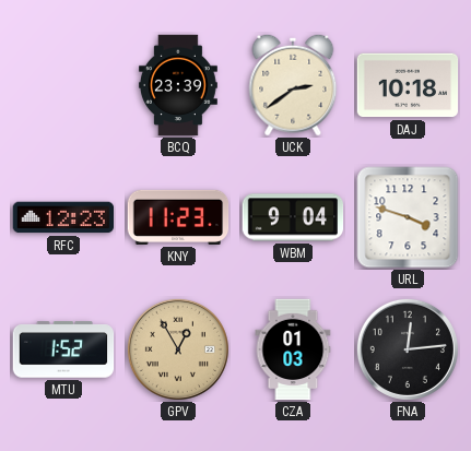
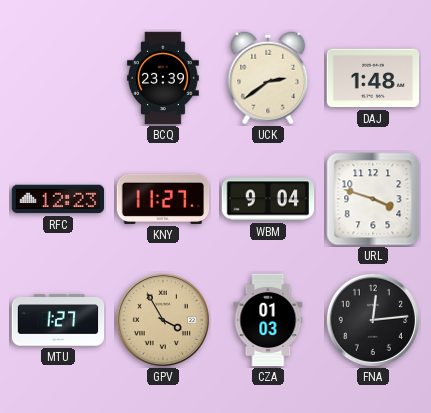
DAJ: 10:18 -> 1:48
KNY: 11:23 -> 11:27
MTU: 1:52 -> 1:27
GPV: 12:55 -> 3:55
